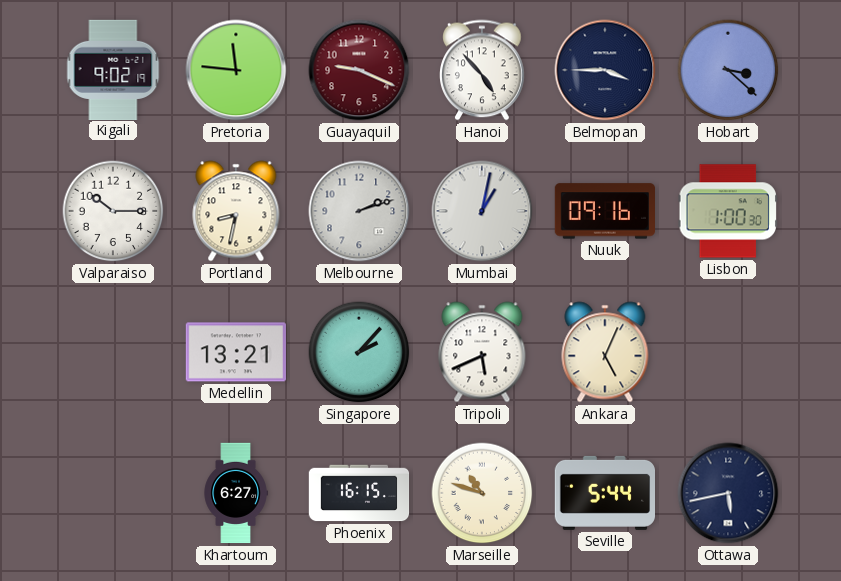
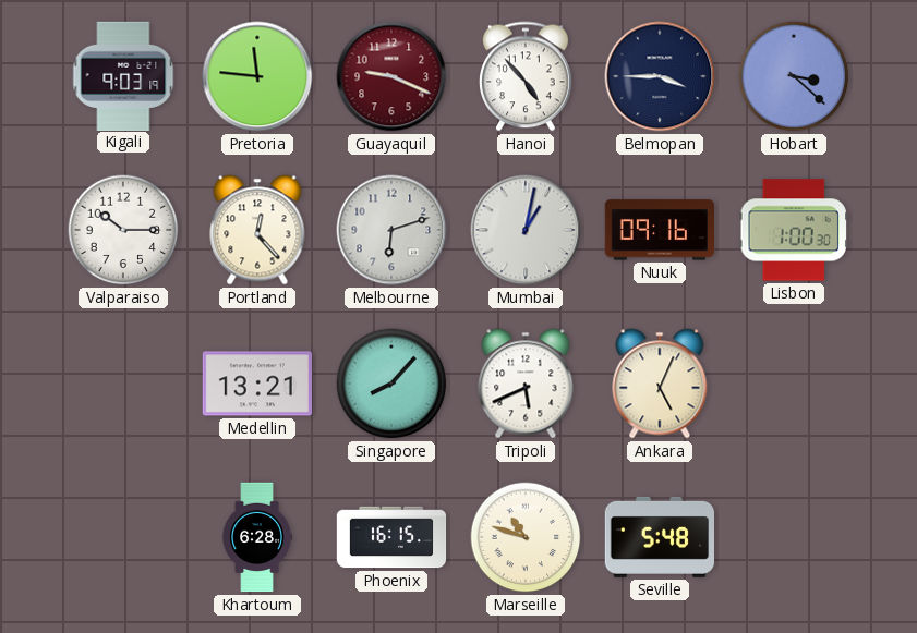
Kigali: 9:02 -> 9:03
Portland: 8:32 -> 12:23
Melbourne: 2:12 -> 6:12
Singapore: 2:07 -> 8:07
Khartoum: 6:27 -> 6:28
Seville: 5:44 -> 5:48
Ottawa: 5:43 -> none
